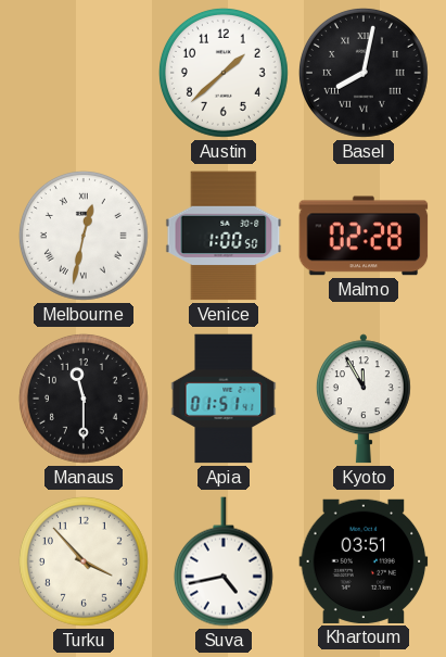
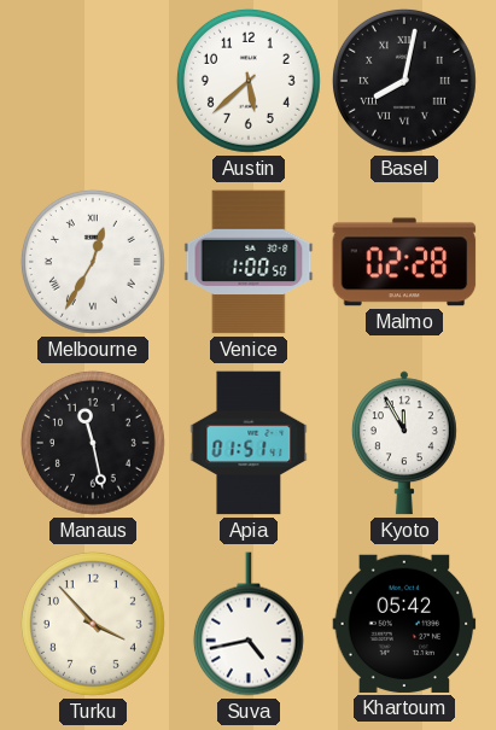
Austin: 1:38 -> 5:38
Melbourne: 12:32 -> 12:35
Manaus: 11:30 -> 11:28
Khartoum: 03:51 -> 05:42
